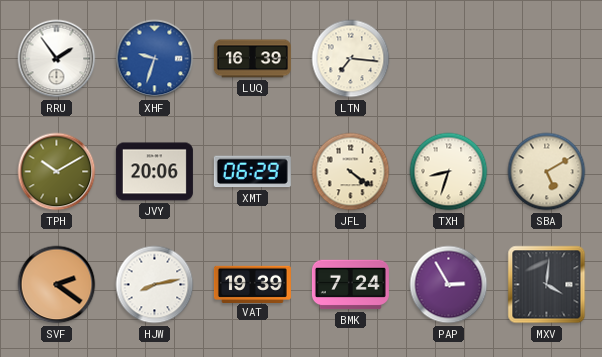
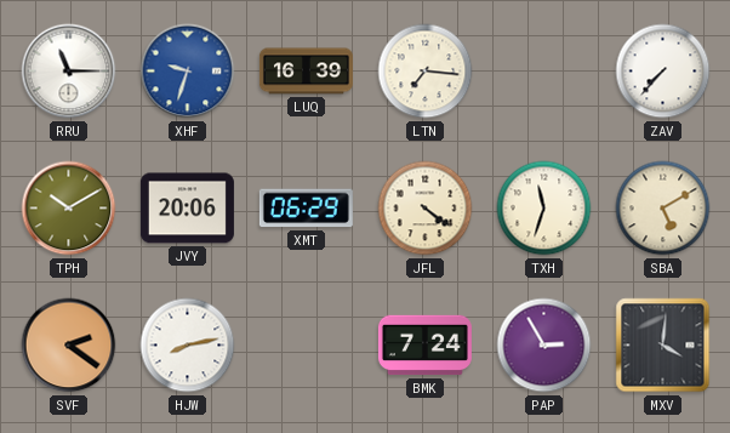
RRU: 1:54 -> 11:15
ZAV: none -> 7:37
TXH: 8:33 -> 11:33
VAT: 19:39 -> none
